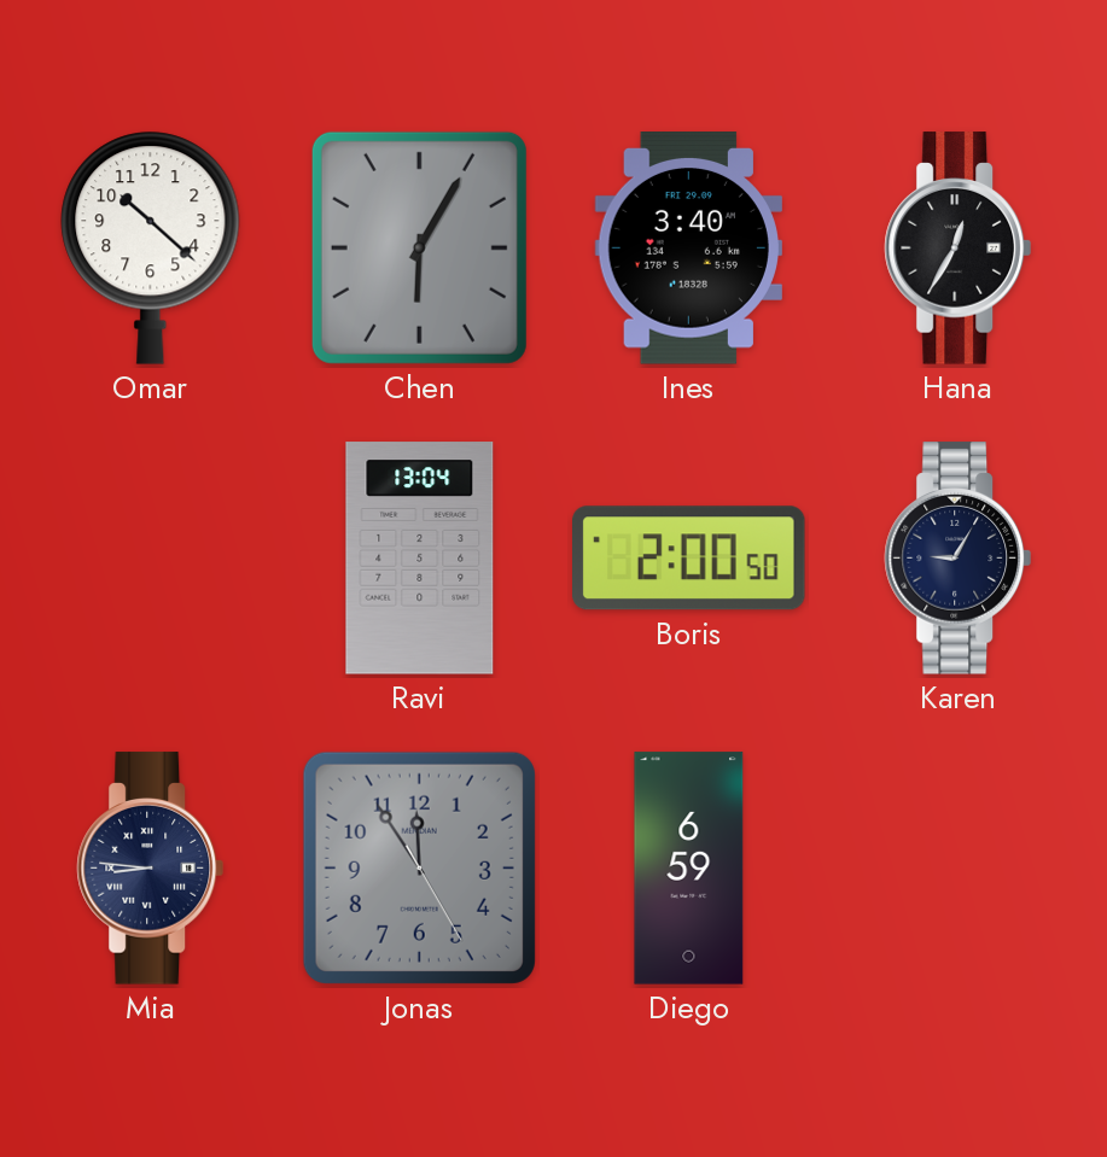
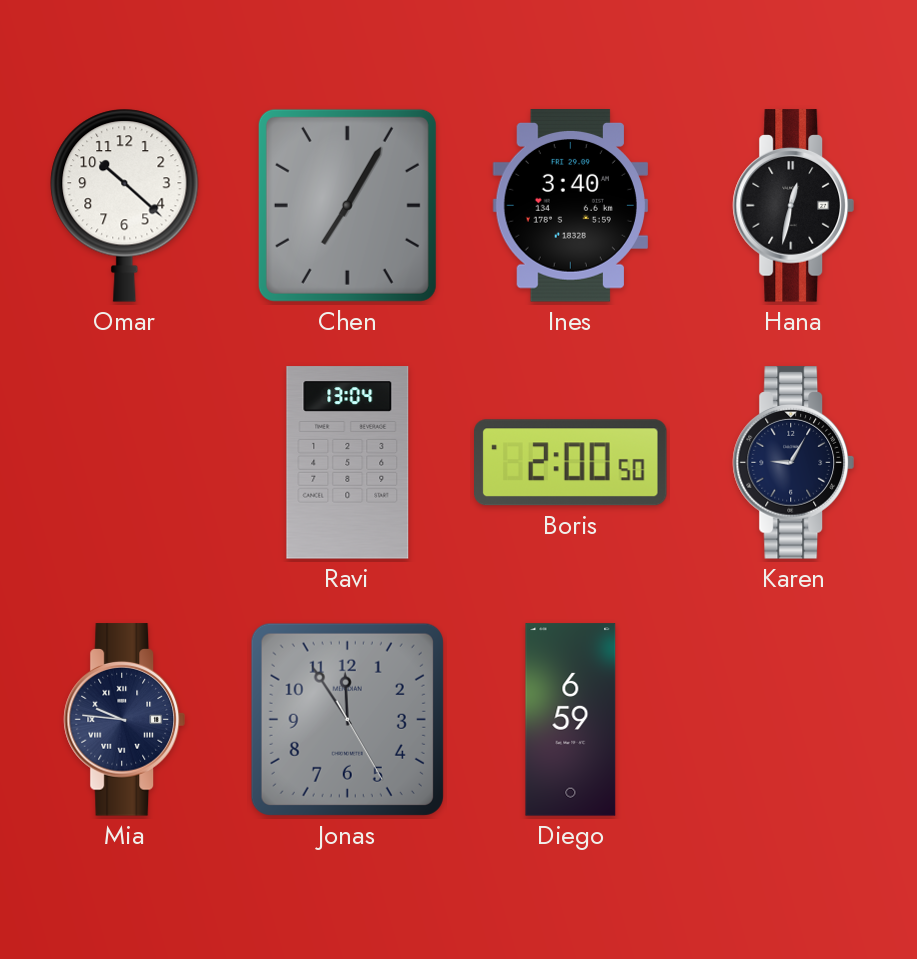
Chen: 6:05 -> 7:05
Hana: 12:35 -> 12:32
Mia: 8:46 -> 9:46
